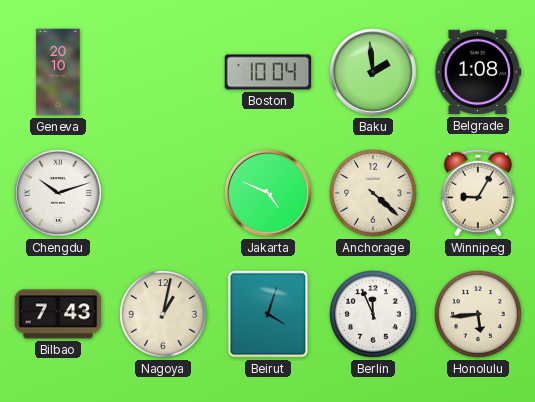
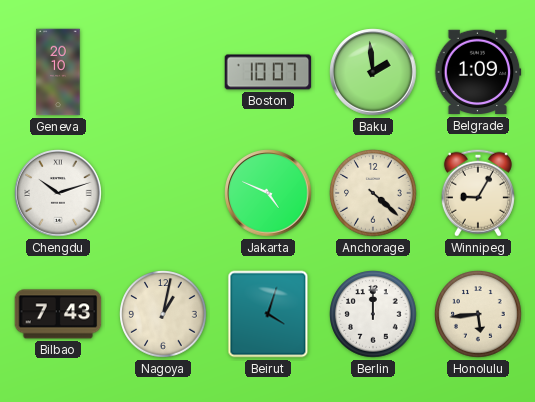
Boston: 10:04 -> 10:07
Belgrade: 1:08 -> 1:09
Berlin: 11:56 -> 12:00
